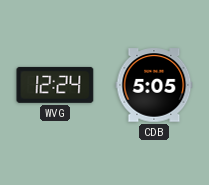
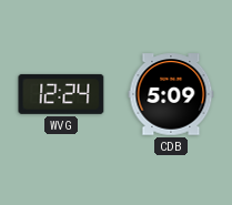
CDB: 5:05 -> 5:09
